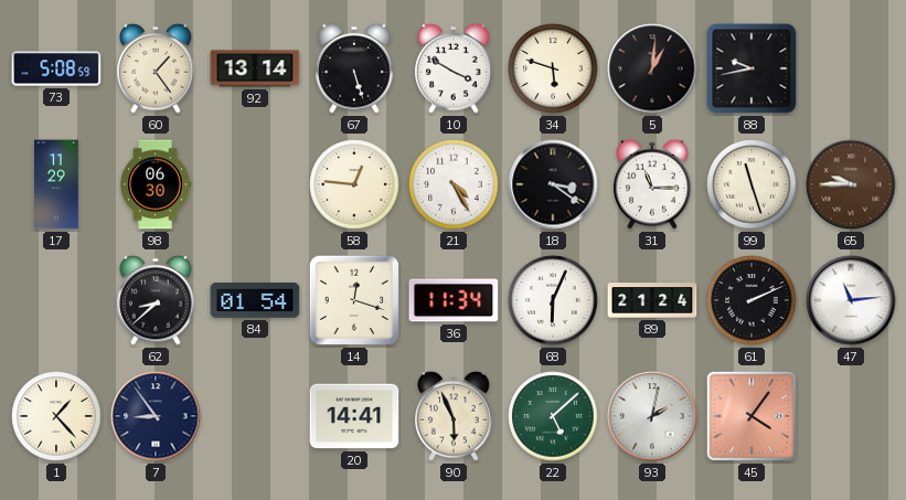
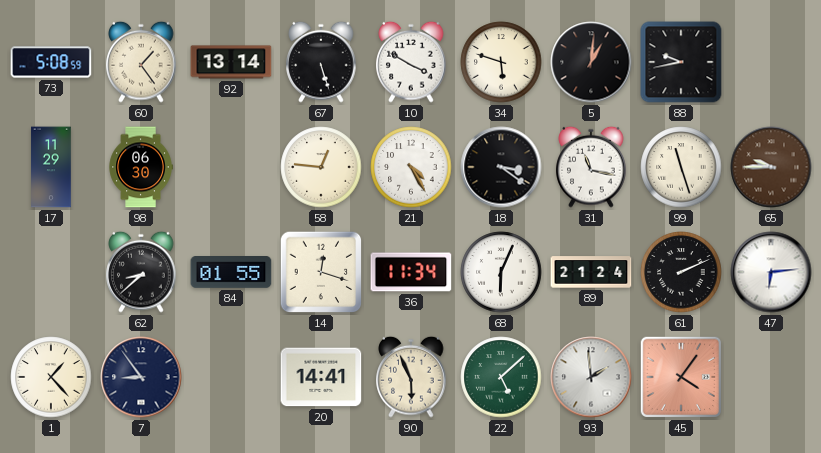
31: 11:15 -> 11:17
84: 01:54 -> 01:55
47: 11:14 -> 6:14
93: 2:02 -> 1:59
